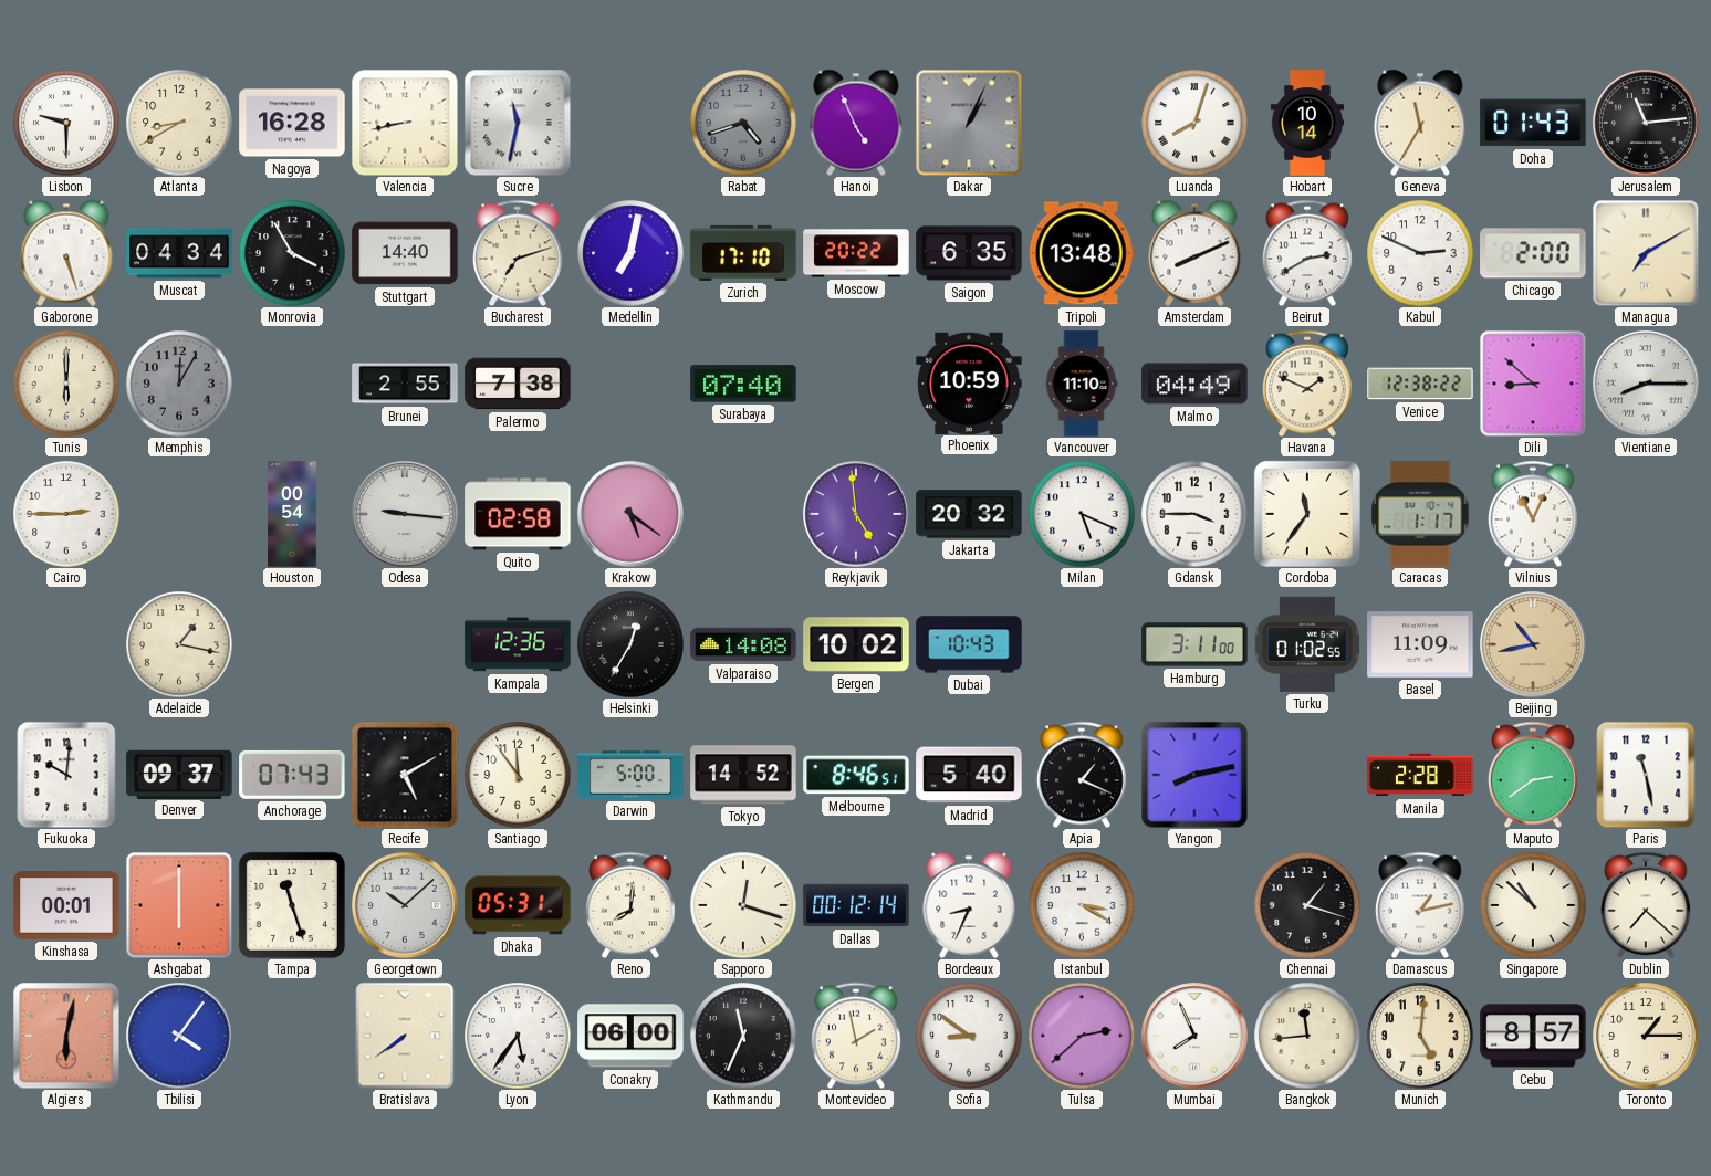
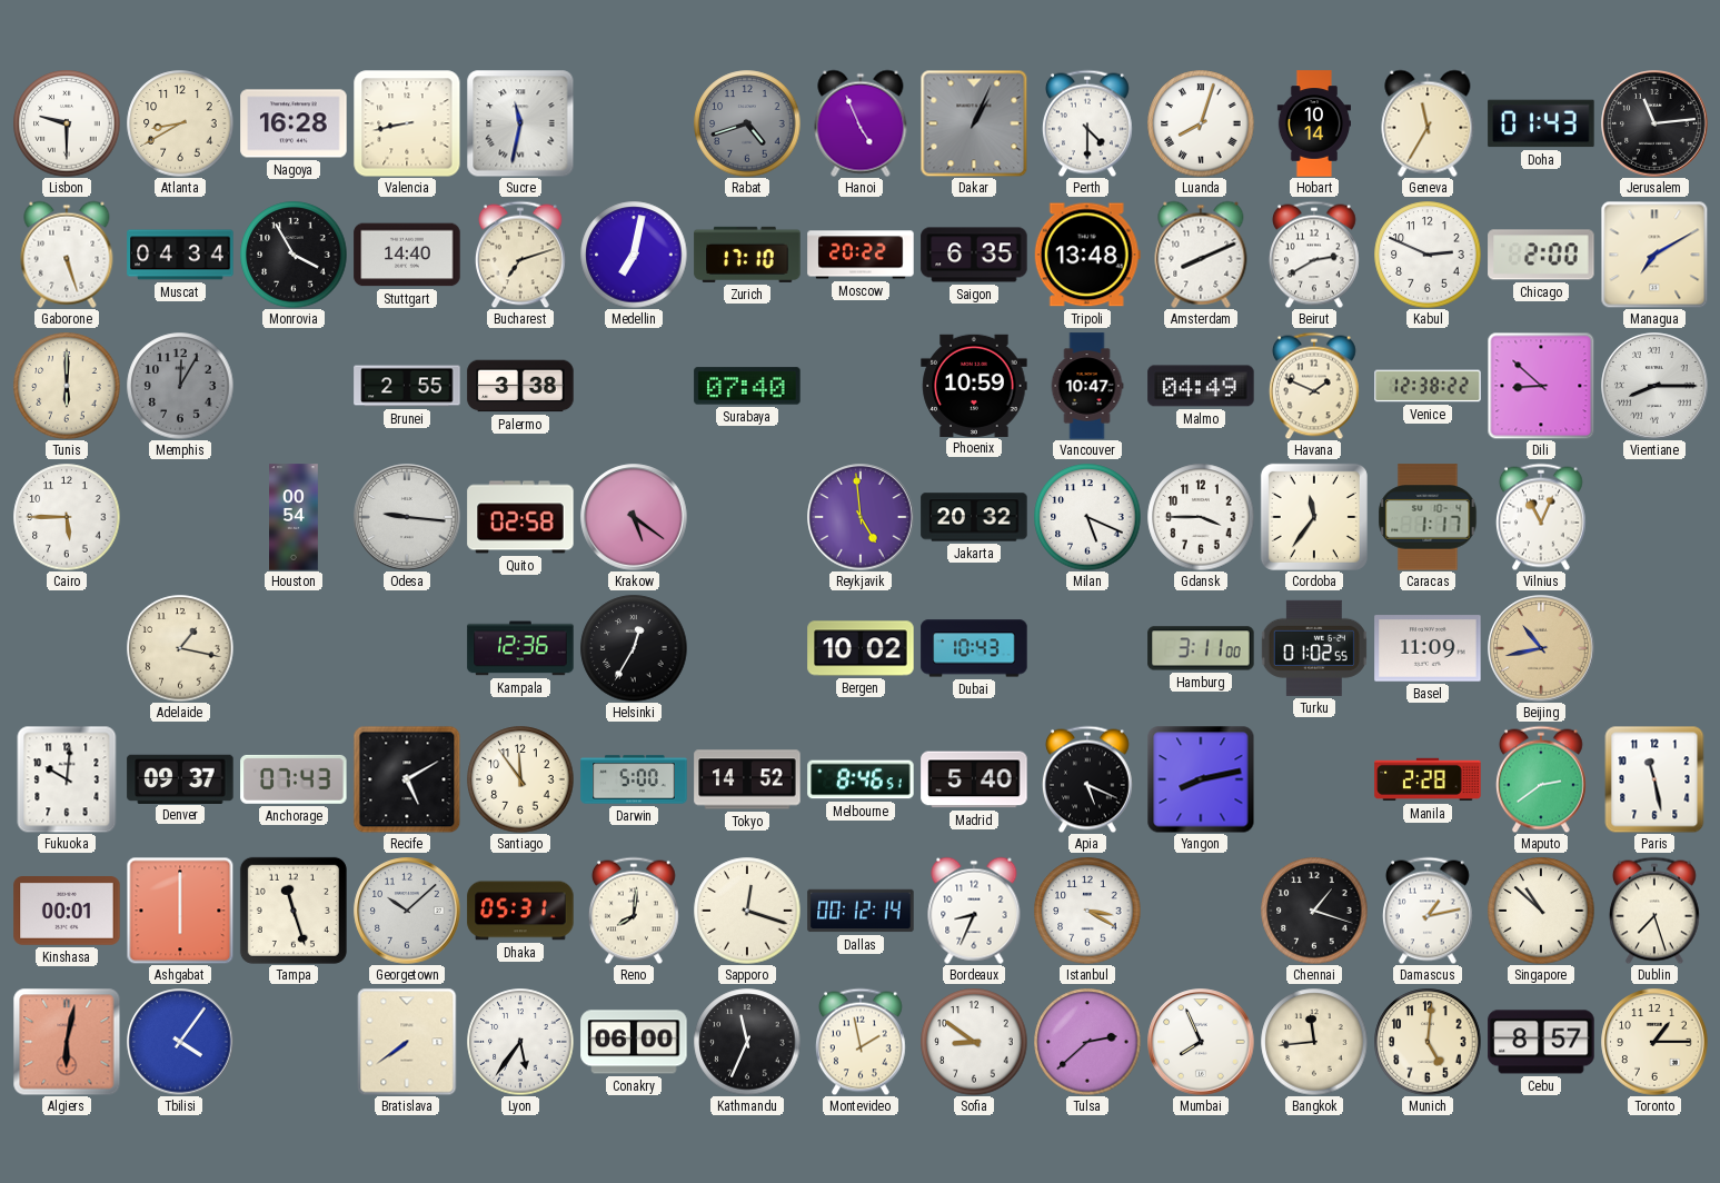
Perth: none -> 4:30
Palermo: 7:38 -> 3:38
Vancouver: 11:10 -> 10:47
Cairo: 2:45 -> 5:45
Valparaiso: 14:08 -> none
Apia: 1:19 -> 5:19
Dublin: 7:22 -> 7:27
